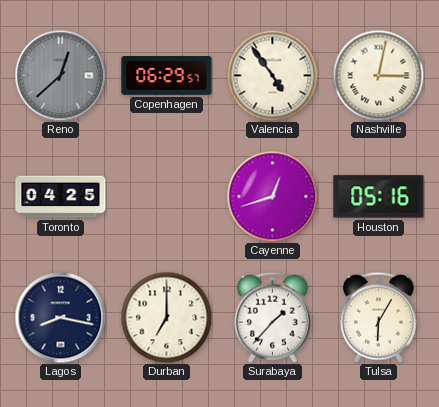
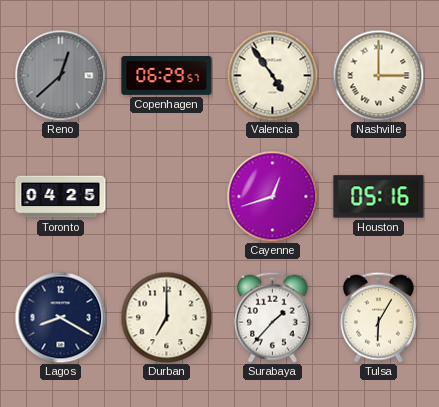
Nashville: 3:02 -> 3:00
Lagos: 8:17 -> 8:20
